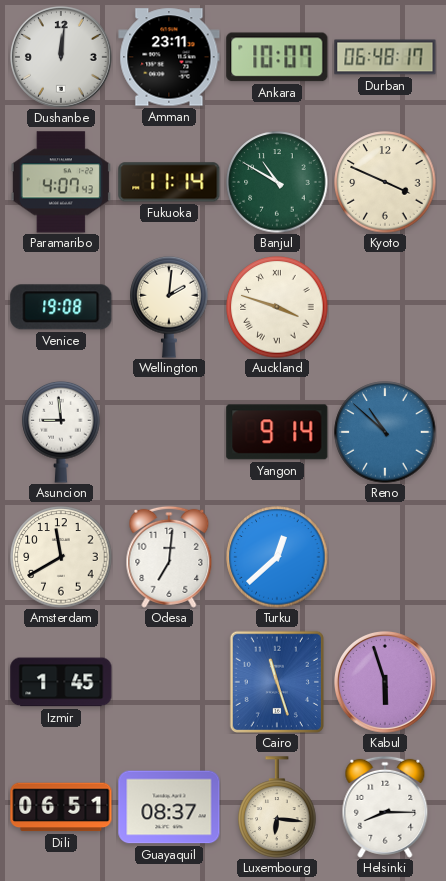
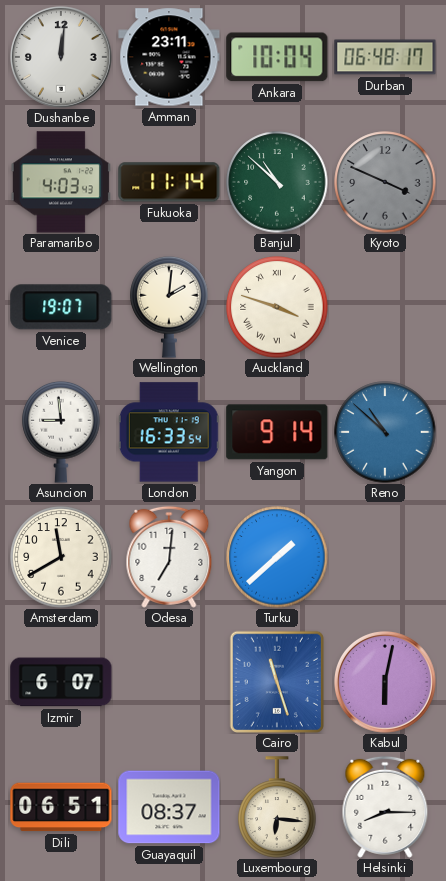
Ankara: 10:07 -> 10:04
Paramaribo: 4:07 -> 4:03
Banjul: 10:50 -> 10:52
Kyoto dial: cream -> grey
Venice: 19:08 -> 19:07
London: none -> 16:33
Turku: 12:38 -> 1:38
Izmir: 1:45 -> 6:07
Kabul: 5:57 -> 6:02
